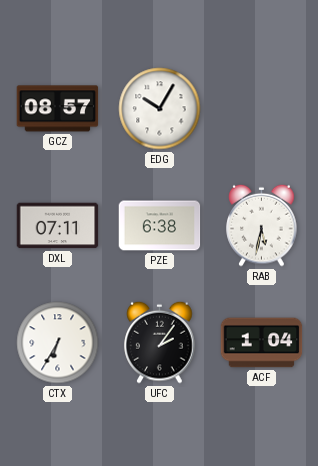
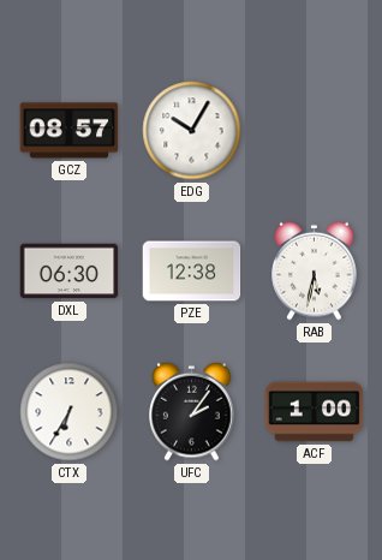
DXL: 07:11 -> 06:30
PZE: 6:38 -> 12:38
ACF: 1:04 -> 1:00
